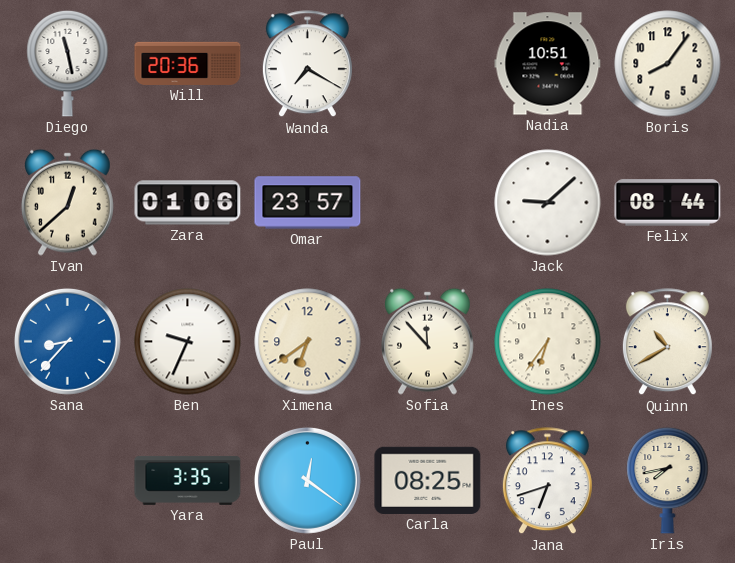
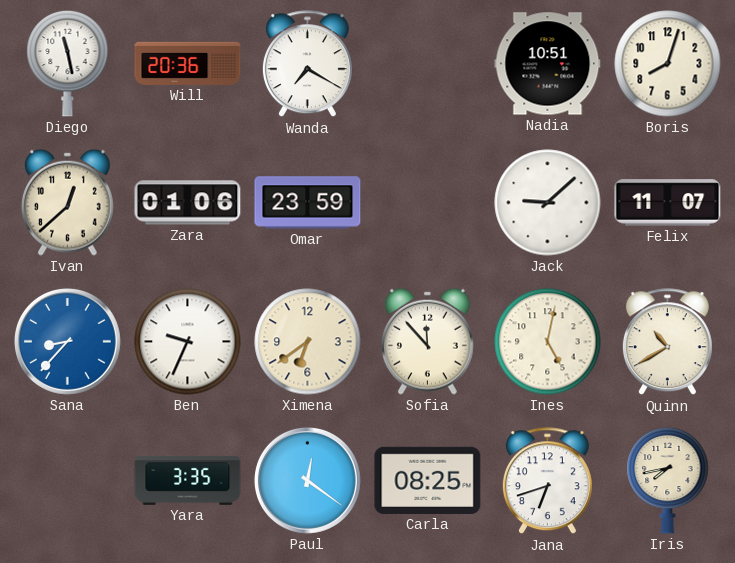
Boris: 8:06 -> 8:03
Omar: 23:57 -> 23:59
Felix: 08:44 -> 11:07
Ines: 6:36 -> 5:02
